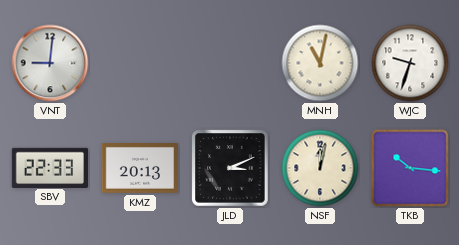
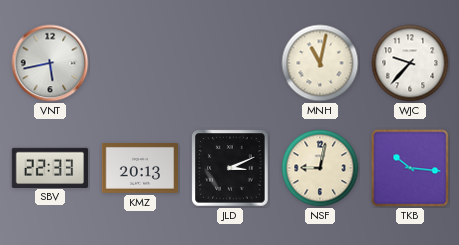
VNT: 9:01 -> 5:43
WJC: 9:33 -> 9:37
NSF: 12:02 -> 9:02
